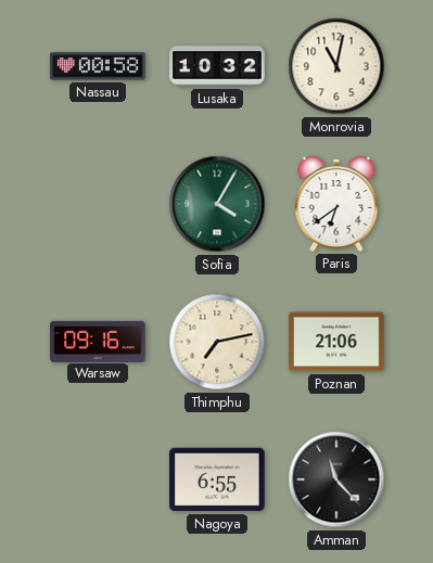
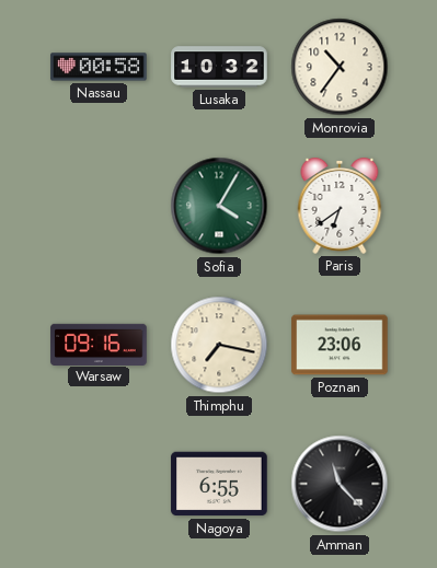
Monrovia: 11:02 -> 10:36
Thimphu: 7:13 -> 7:17
Poznan: 21:06 -> 23:06
